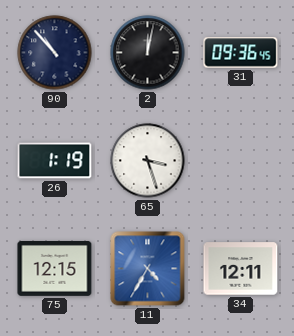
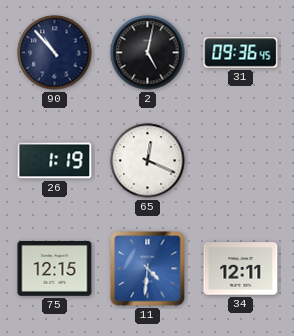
2: 12:02 -> 5:02
65: 3:27 -> 12:19
11: 4:35 -> 4:31
